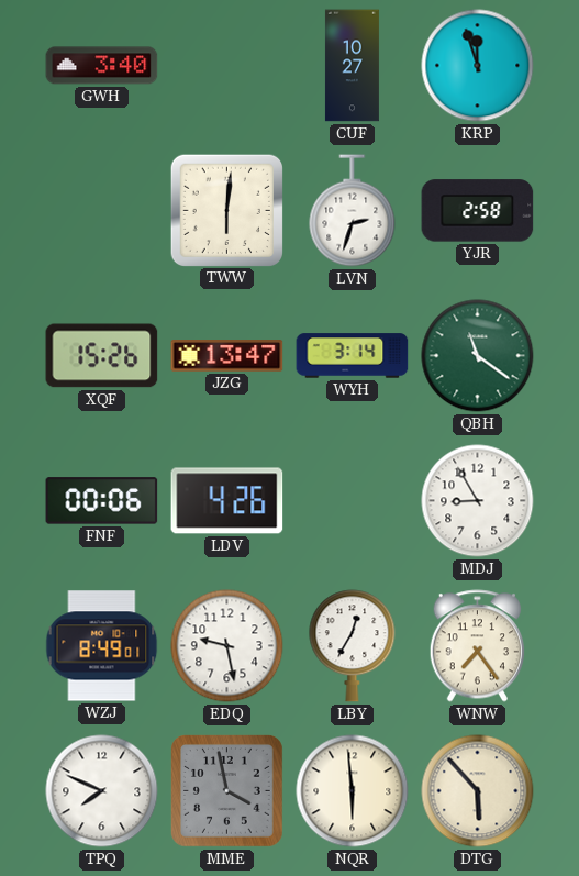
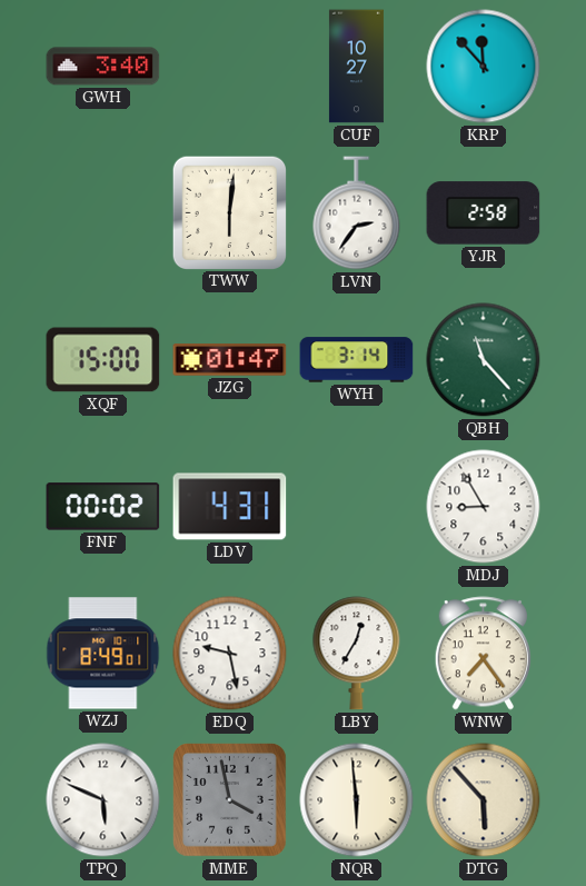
KRP: 11:57 -> 11:53
LVN: 2:33 -> 2:36
XQF: 15:26 -> 15:00
JZG: 13:47 -> 01:47
QBH: 11:21 -> 11:23
FNF: 00:06 -> 00:02
LDV: 4:26 -> 4:31
TPQ: 7:49 -> 5:49
